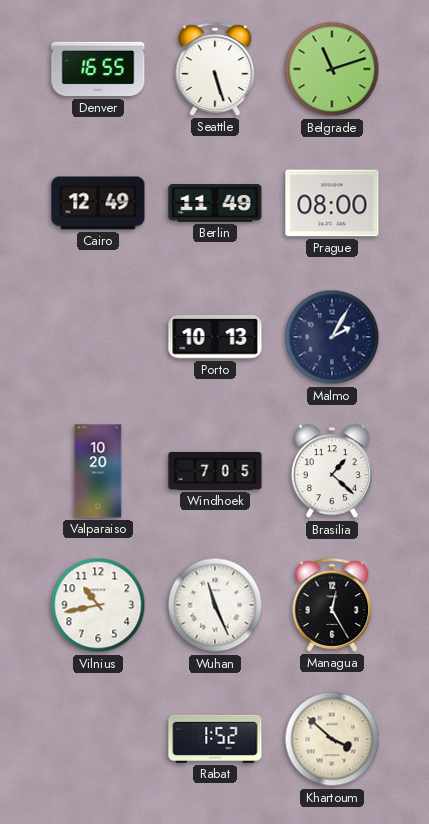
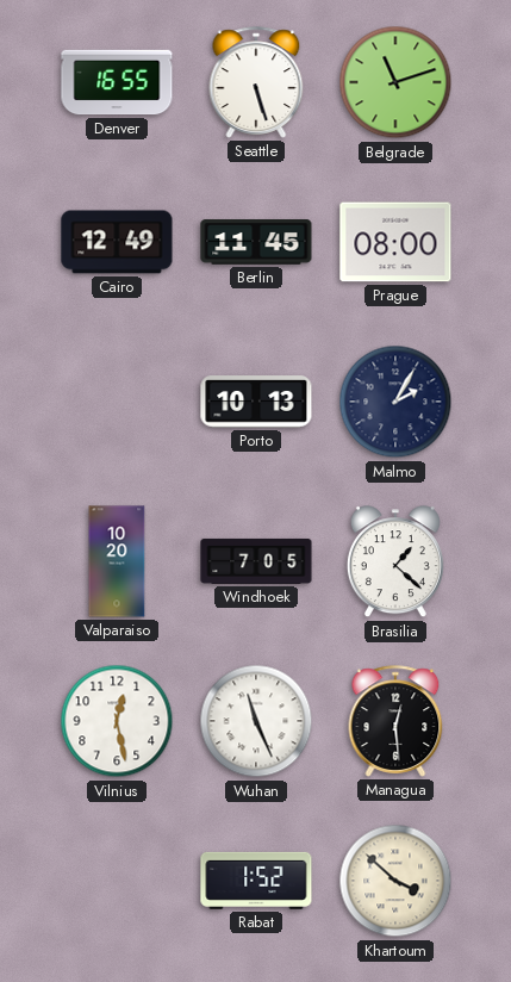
Berlin: 11:49 -> 11:45
Vilnius: 10:43 -> 12:28
Managua: 12:25 -> 12:29
